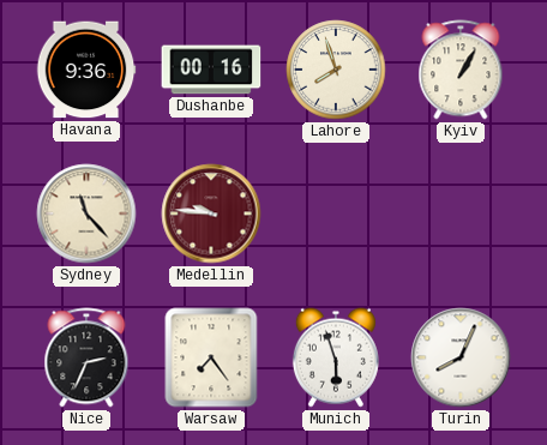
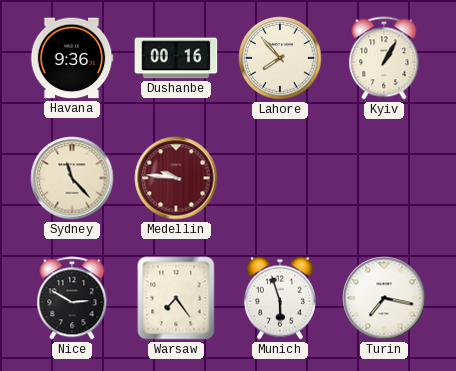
Lahore: 7:57 -> 7:53
Nice: 2:34 -> 2:50
Turin: 8:04 -> 7:17
